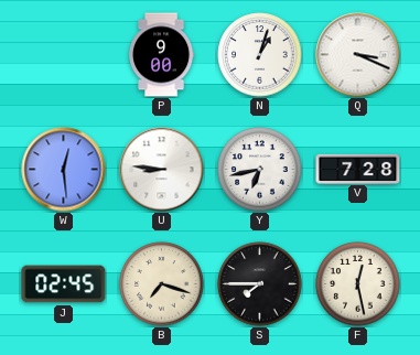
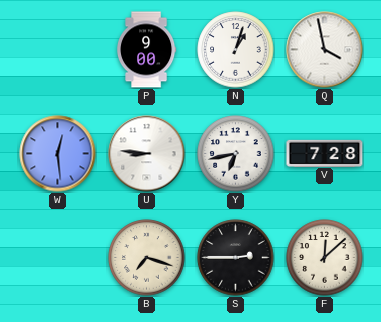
Q: 3:19 -> 3:58
J: 02:45 -> none
S: 7:45 -> 2:45
F: 12:28 -> 12:08
